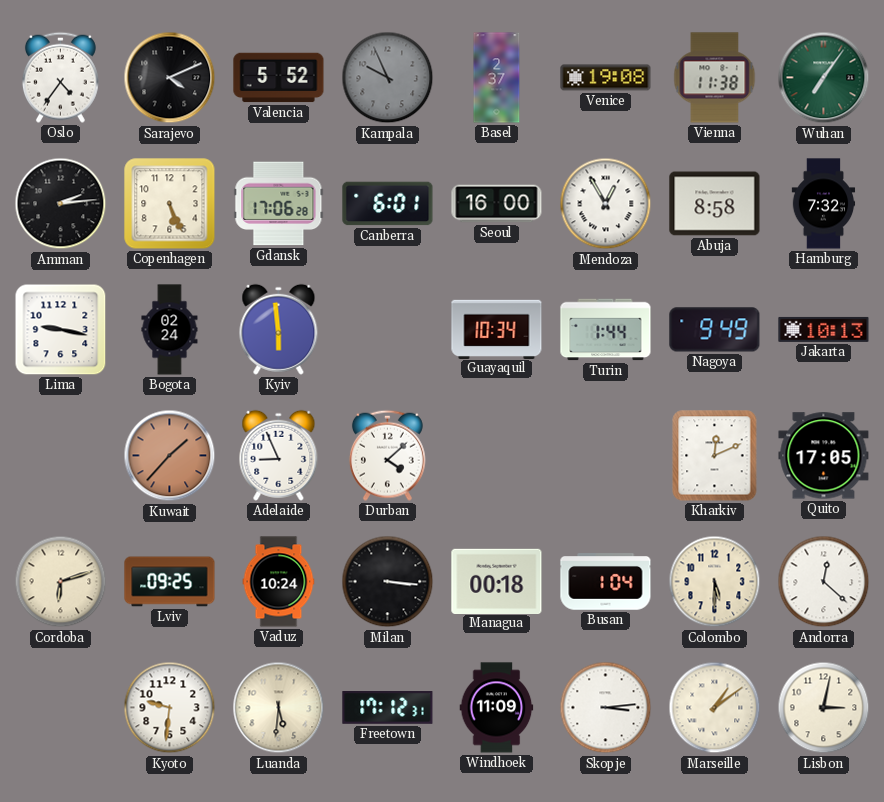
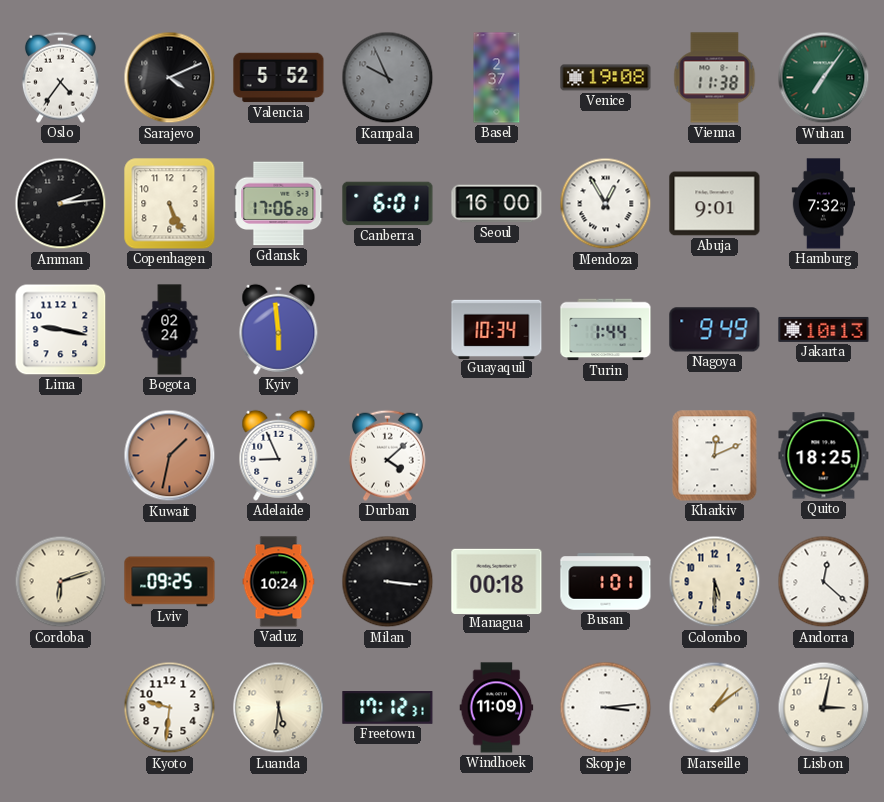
Abuja: 8:58 -> 9:01
Kuwait: 1:37 -> 1:32
Quito: 17:05 -> 18:25
Busan: 1:04 -> 1:01
